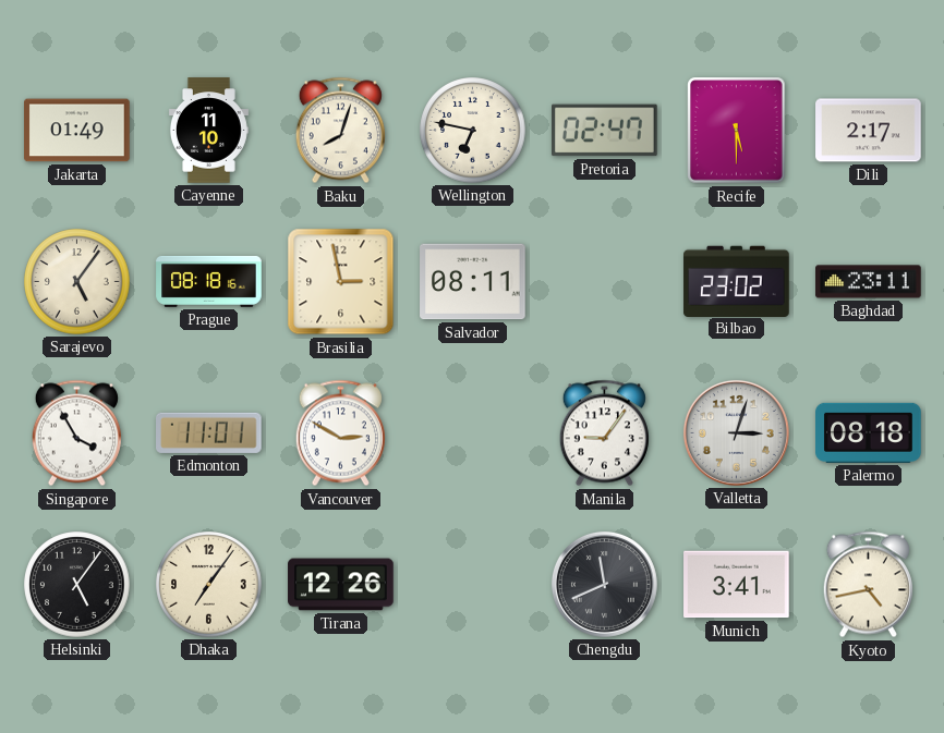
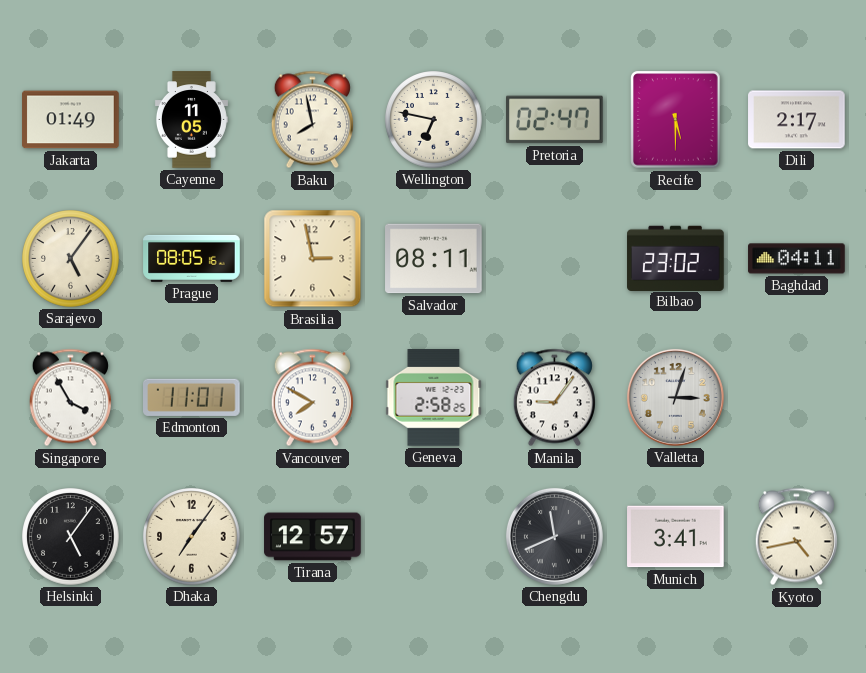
Cayenne: 11:10 -> 11:05
Baku: 8:03 -> 7:58
Prague: 08:18 -> 08:05
Baghdad: 23:11 -> 04:11
Vancouver: 2:50 -> 7:50
Geneva: none -> 2:58
Palermo: 08:18 -> none
Tirana: 12:26 -> 12:57
